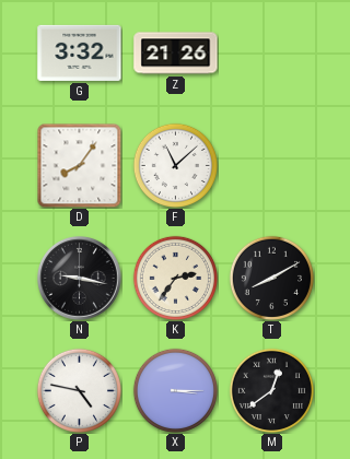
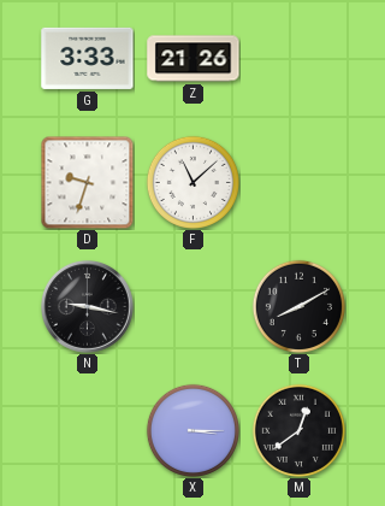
G: 3:32 -> 3:33
D: 8:06 -> 9:33
K: 2:36 -> none
P: 4:47 -> none
